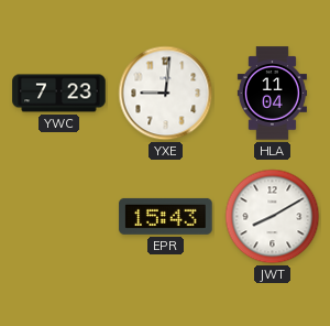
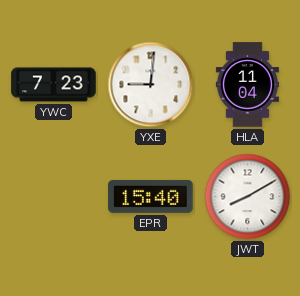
EPR: 15:43 -> 15:40
